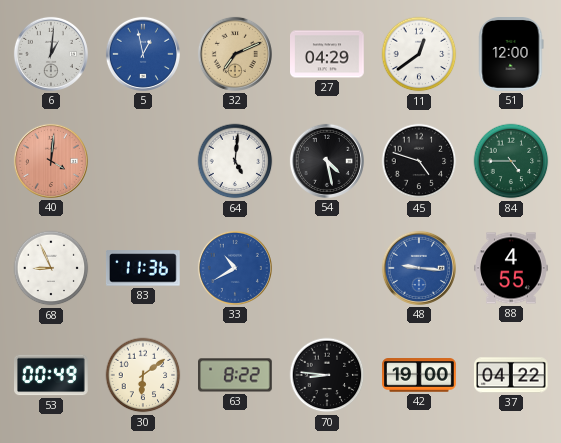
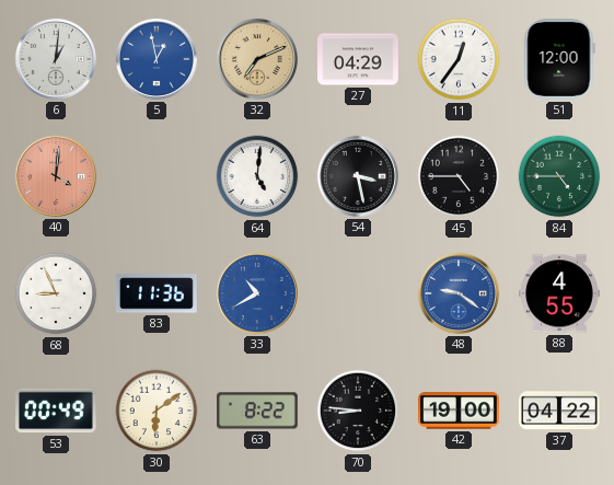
11: 12:39 -> 12:36
54: 4:28 -> 3:28
45: 4:48 -> 4:45
48: 9:16 -> 9:21
